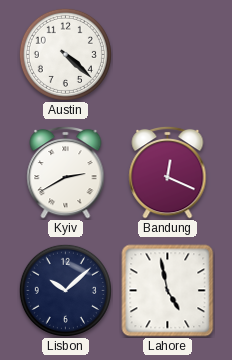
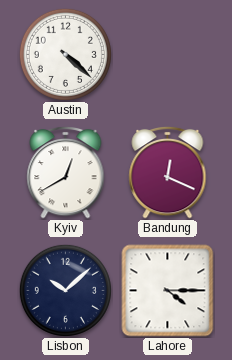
Kyiv: 2:40 -> 12:40
Lahore: 4:58 -> 4:15
